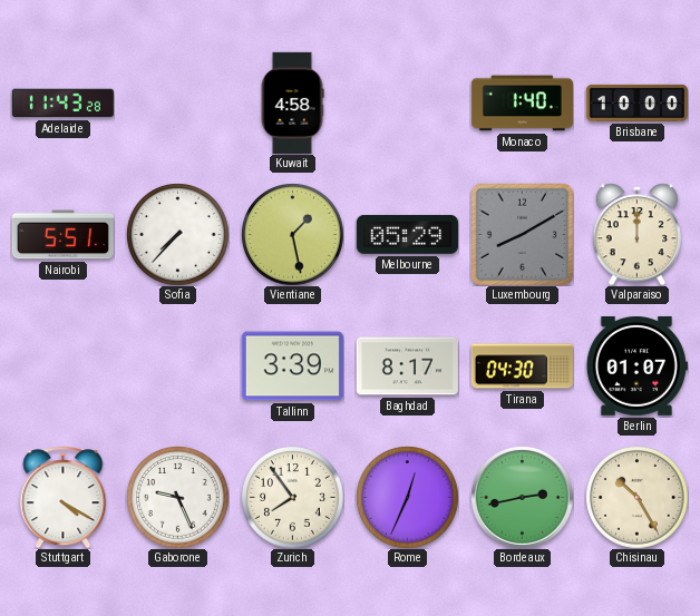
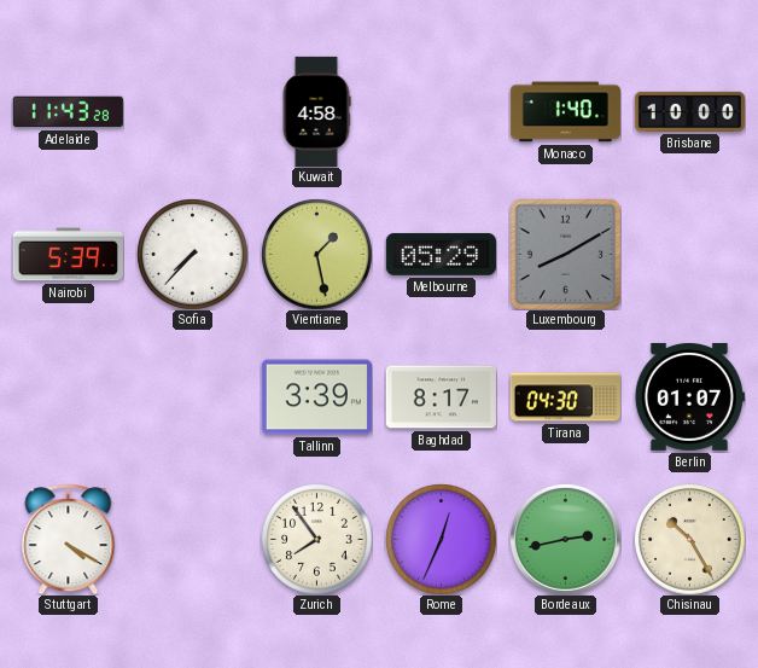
Nairobi: 5:51 -> 5:39
Valparaiso: 12:00 -> none
Gaborone: 9:26 -> none
